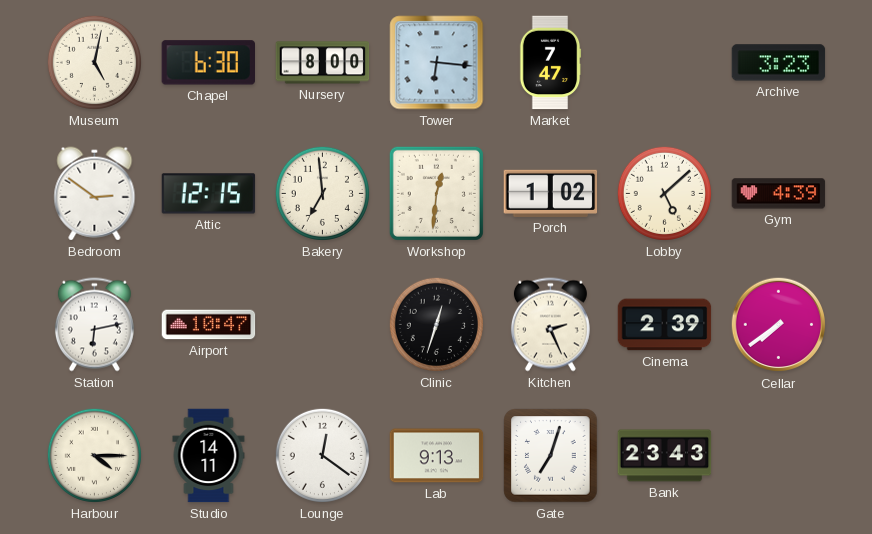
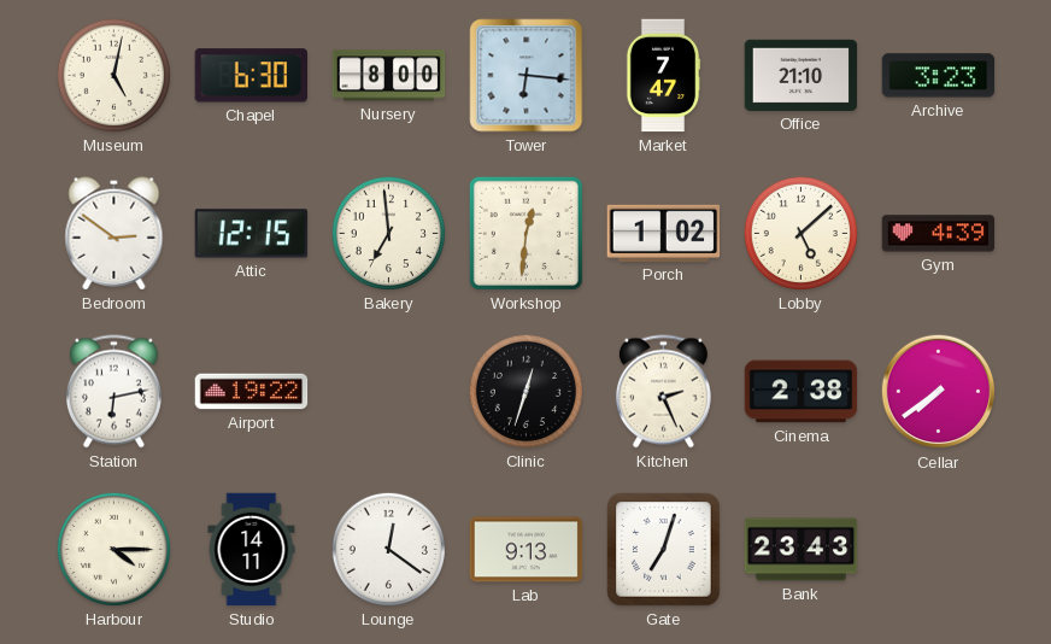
Office: none -> 21:10
Airport: 10:47 -> 19:22
Cinema: 2:39 -> 2:38
